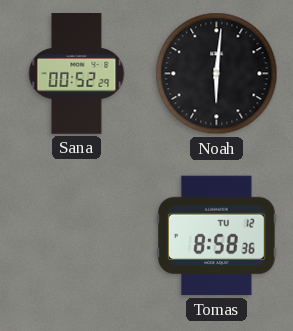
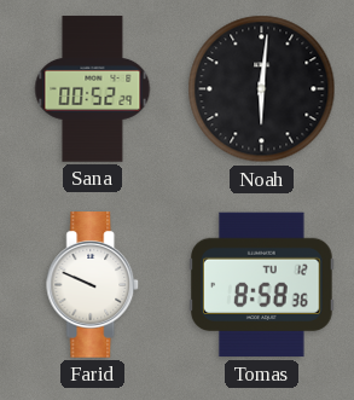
Farid: none -> 9:49
